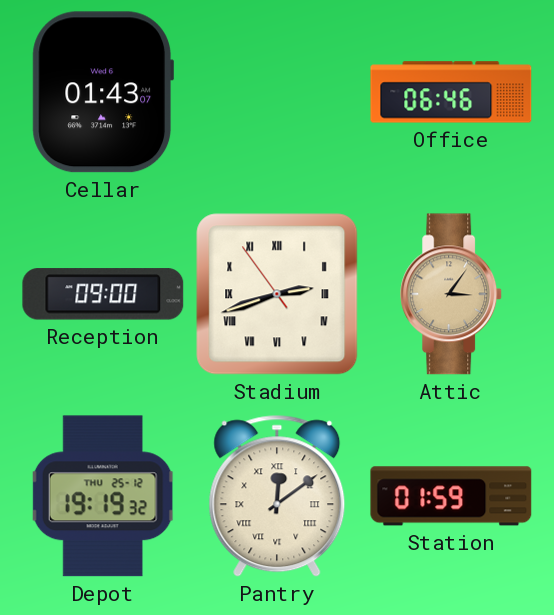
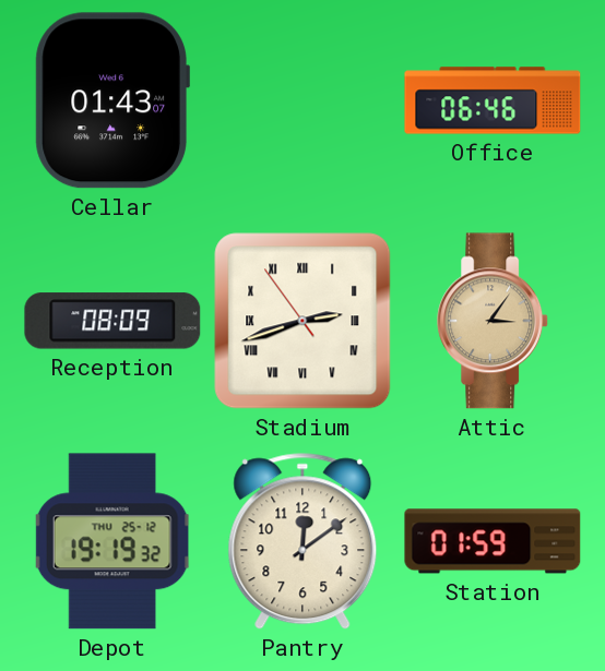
Reception: 09:00 -> 08:09
Pantry numerals: Roman -> Arabic
